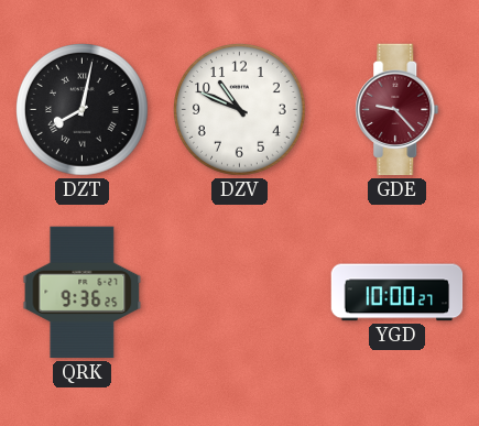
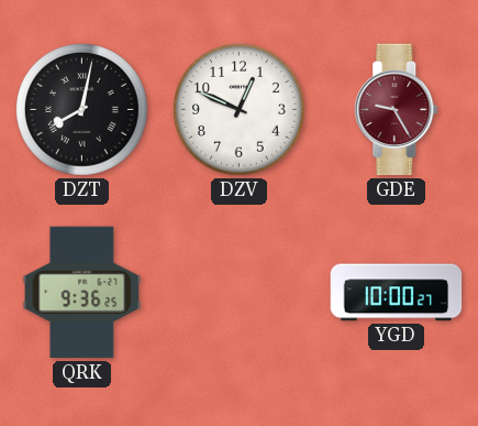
DZV: 10:49 -> 12:49
GDE: 9:23 -> 9:25
